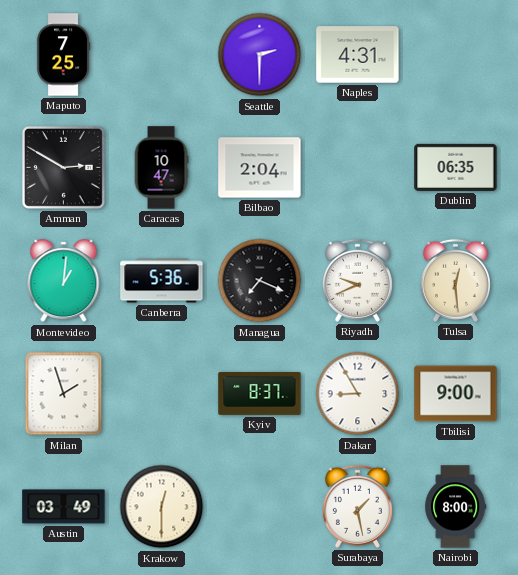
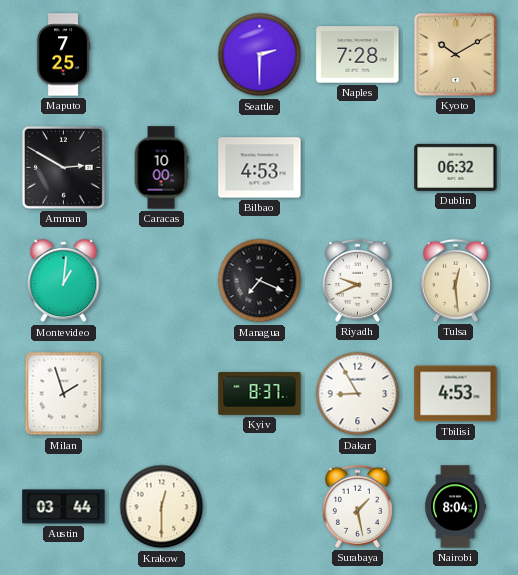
Naples: 4:31 -> 7:28
Kyoto: none -> 10:10
Caracas: 10:47 -> 10:00
Bilbao: 2:04 -> 4:53
Dublin: 06:35 -> 06:32
Canberra: 5:36 -> none
Tbilisi: 9:00 -> 4:53
Austin: 03:49 -> 03:44
Nairobi: 8:00 -> 8:04
